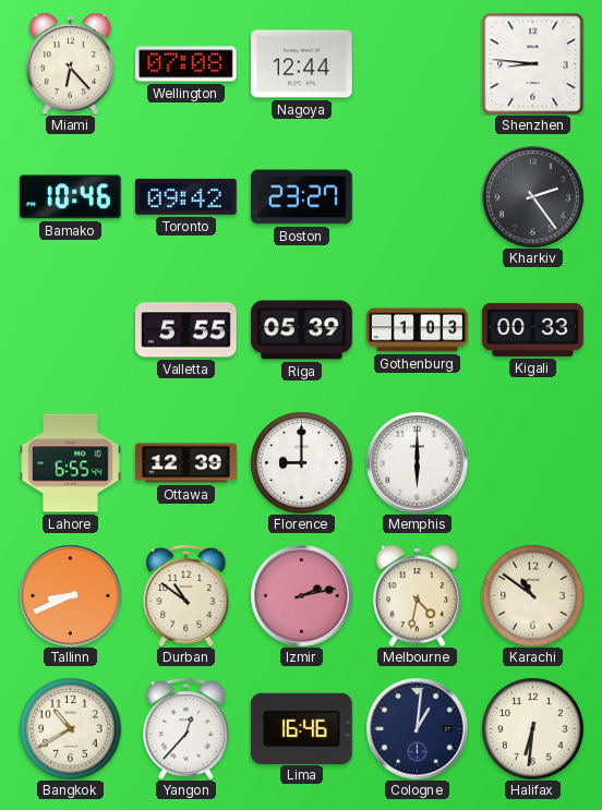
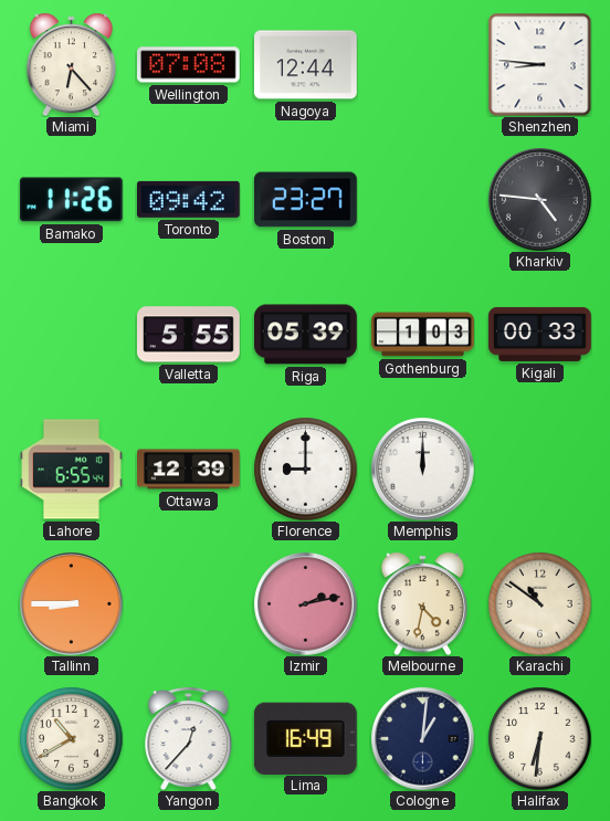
Bamako: 10:46 -> 11:26
Kharkiv: 2:24 -> 4:46
Memphis: 6:00 -> 12:00
Tallinn: 8:41 -> 8:45
Durban: 10:51 -> none
Lima: 16:46 -> 16:49
